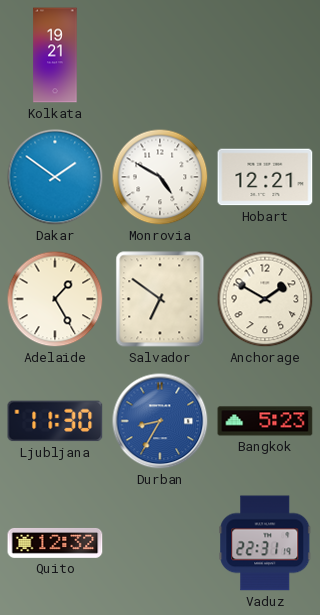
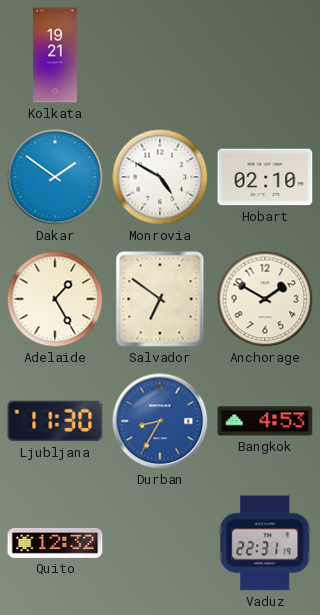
Hobart: 12:21 -> 02:10
Bangkok: 5:23 -> 4:53
